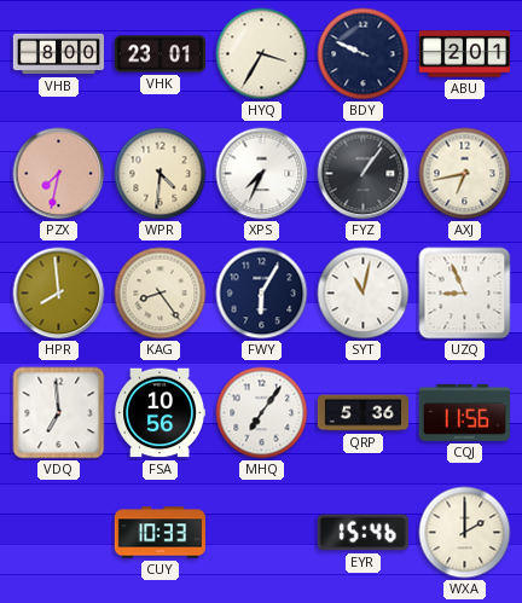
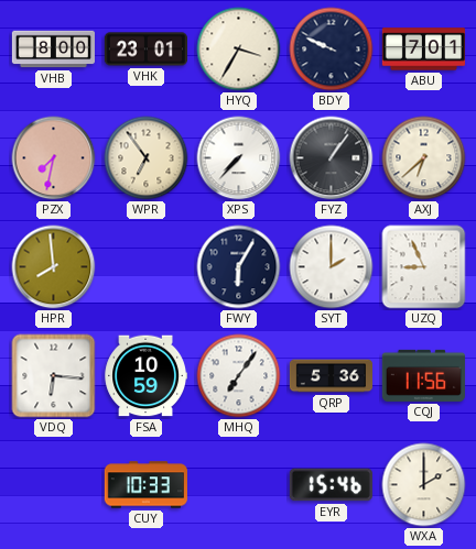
ABU: 2:01 -> 7:01
WPR: 4:31 -> 6:54
XPS: 7:34 -> 7:37
AXJ: 6:43 -> 6:38
KAG: 8:24 -> none
SYT: 11:02 -> 2:00
VDQ: 6:59 -> 6:16
FSA: 10:56 -> 10:59
